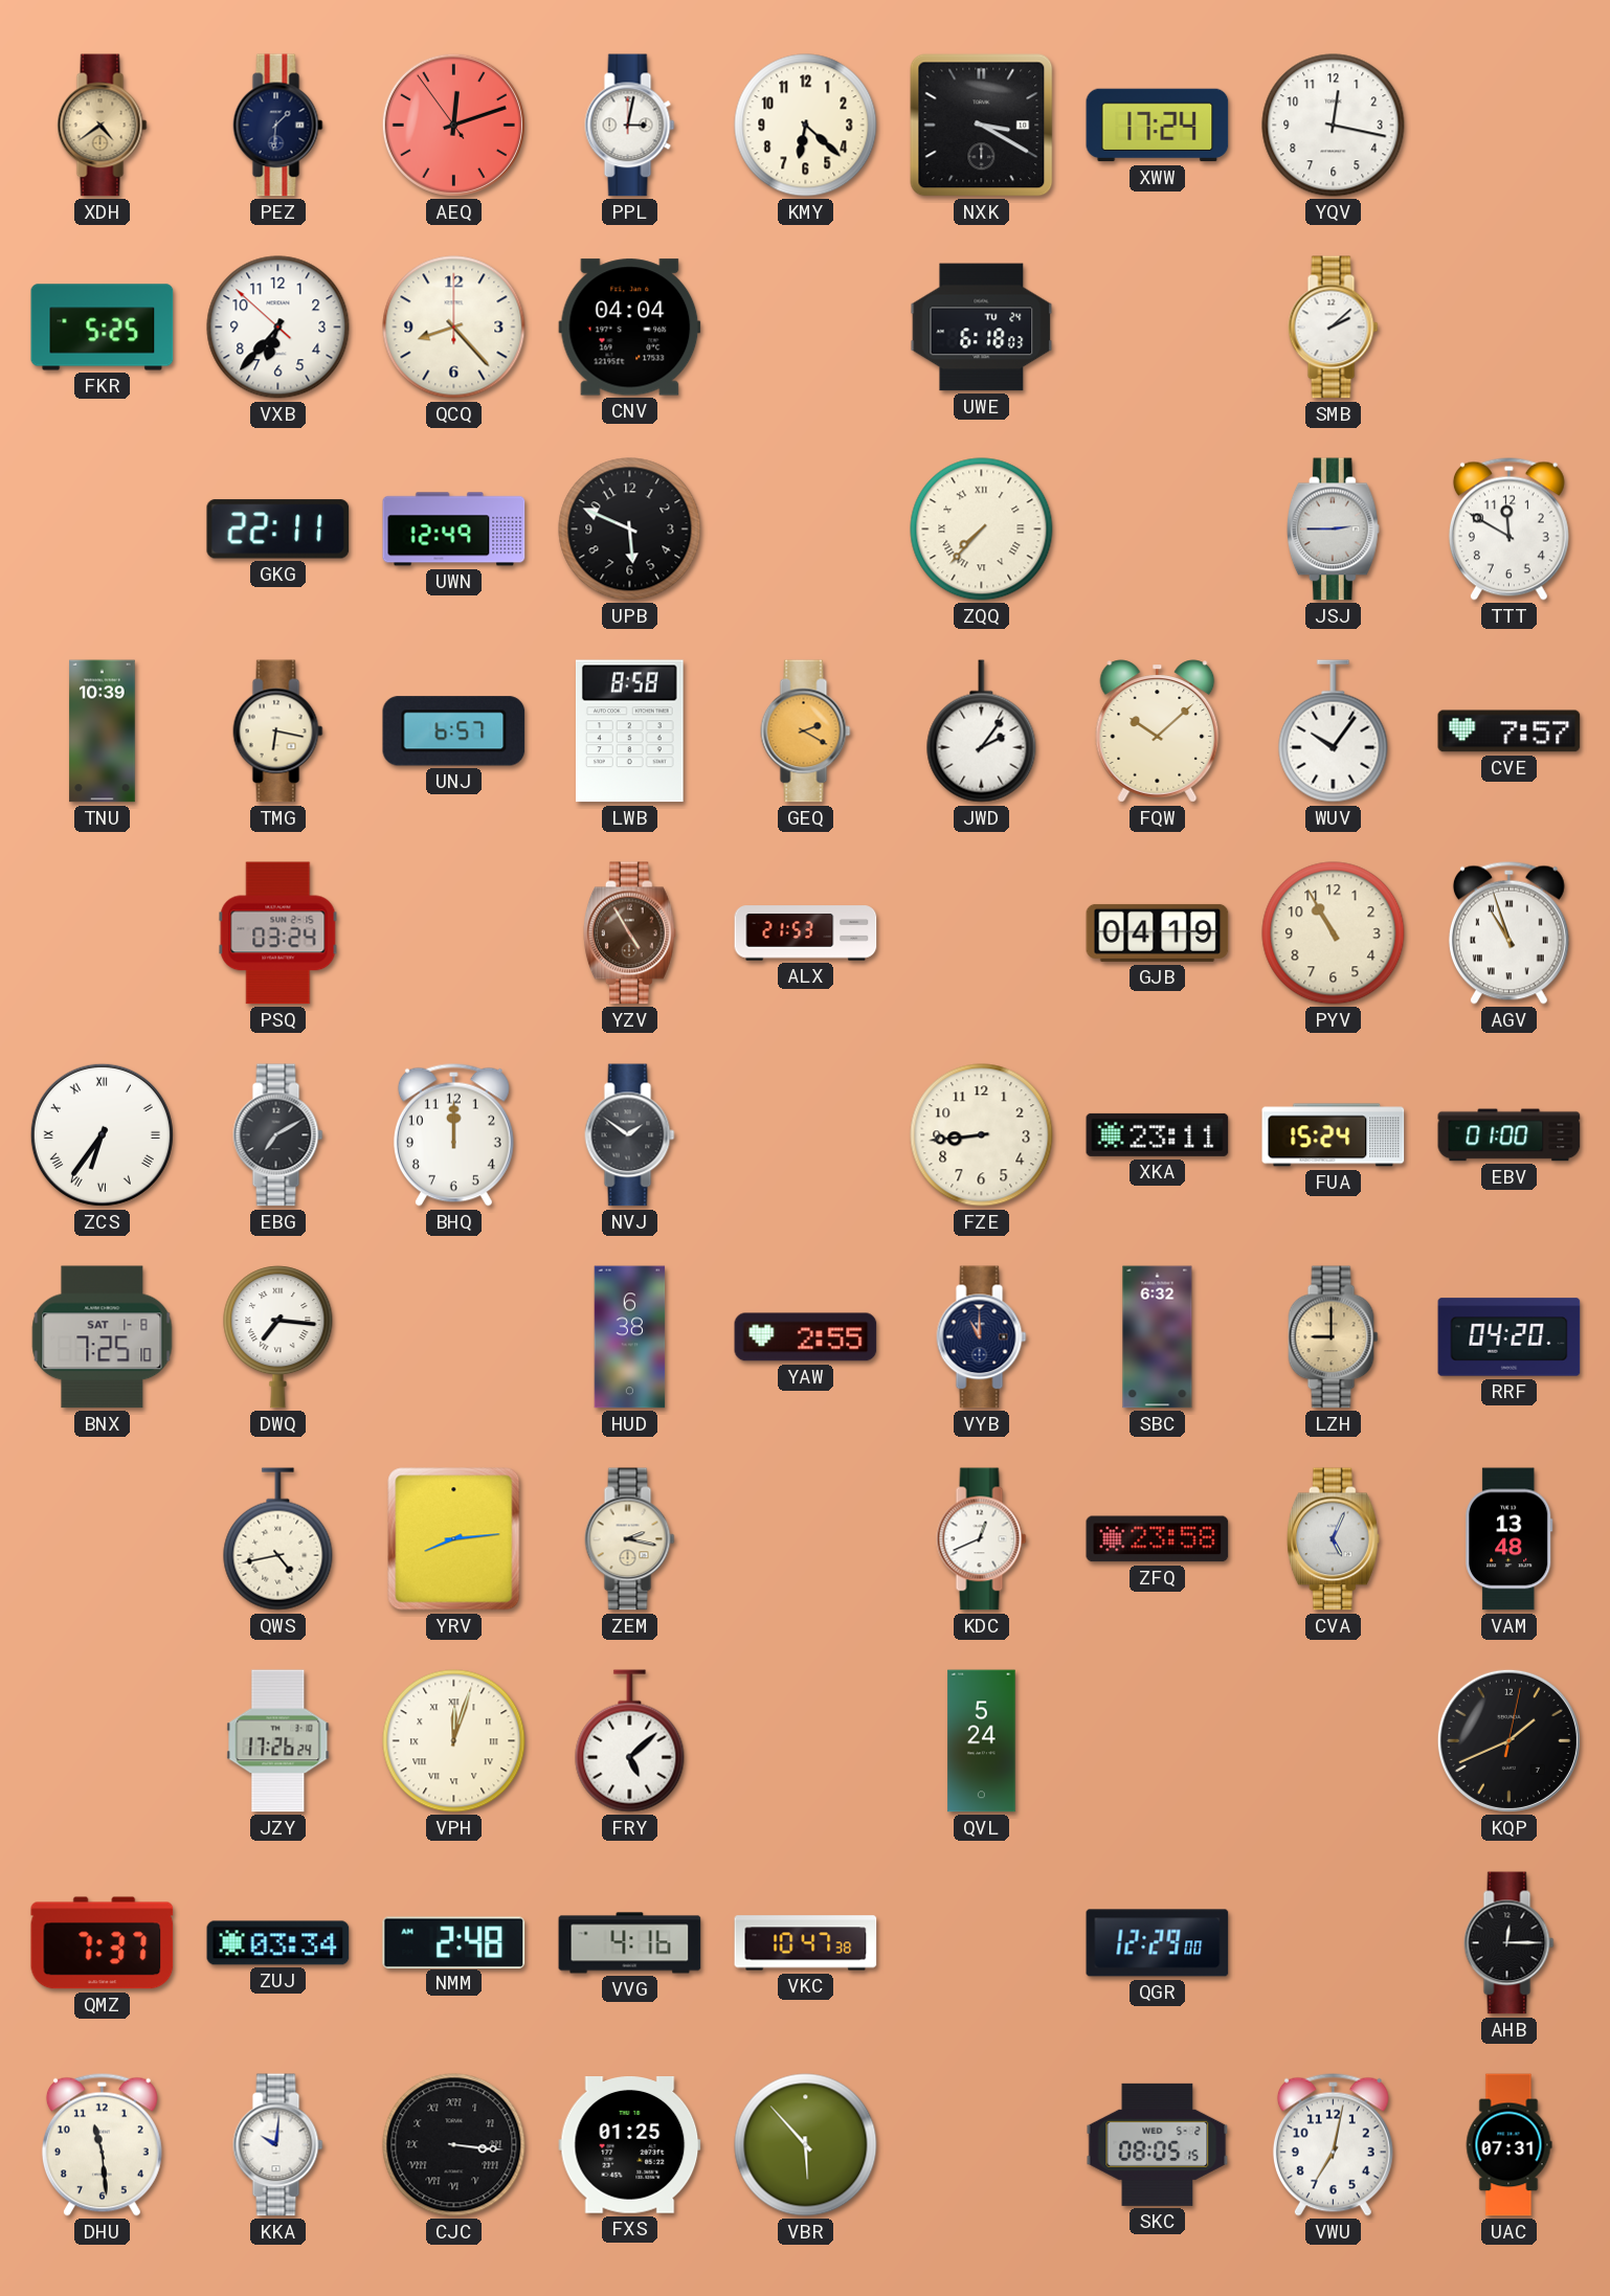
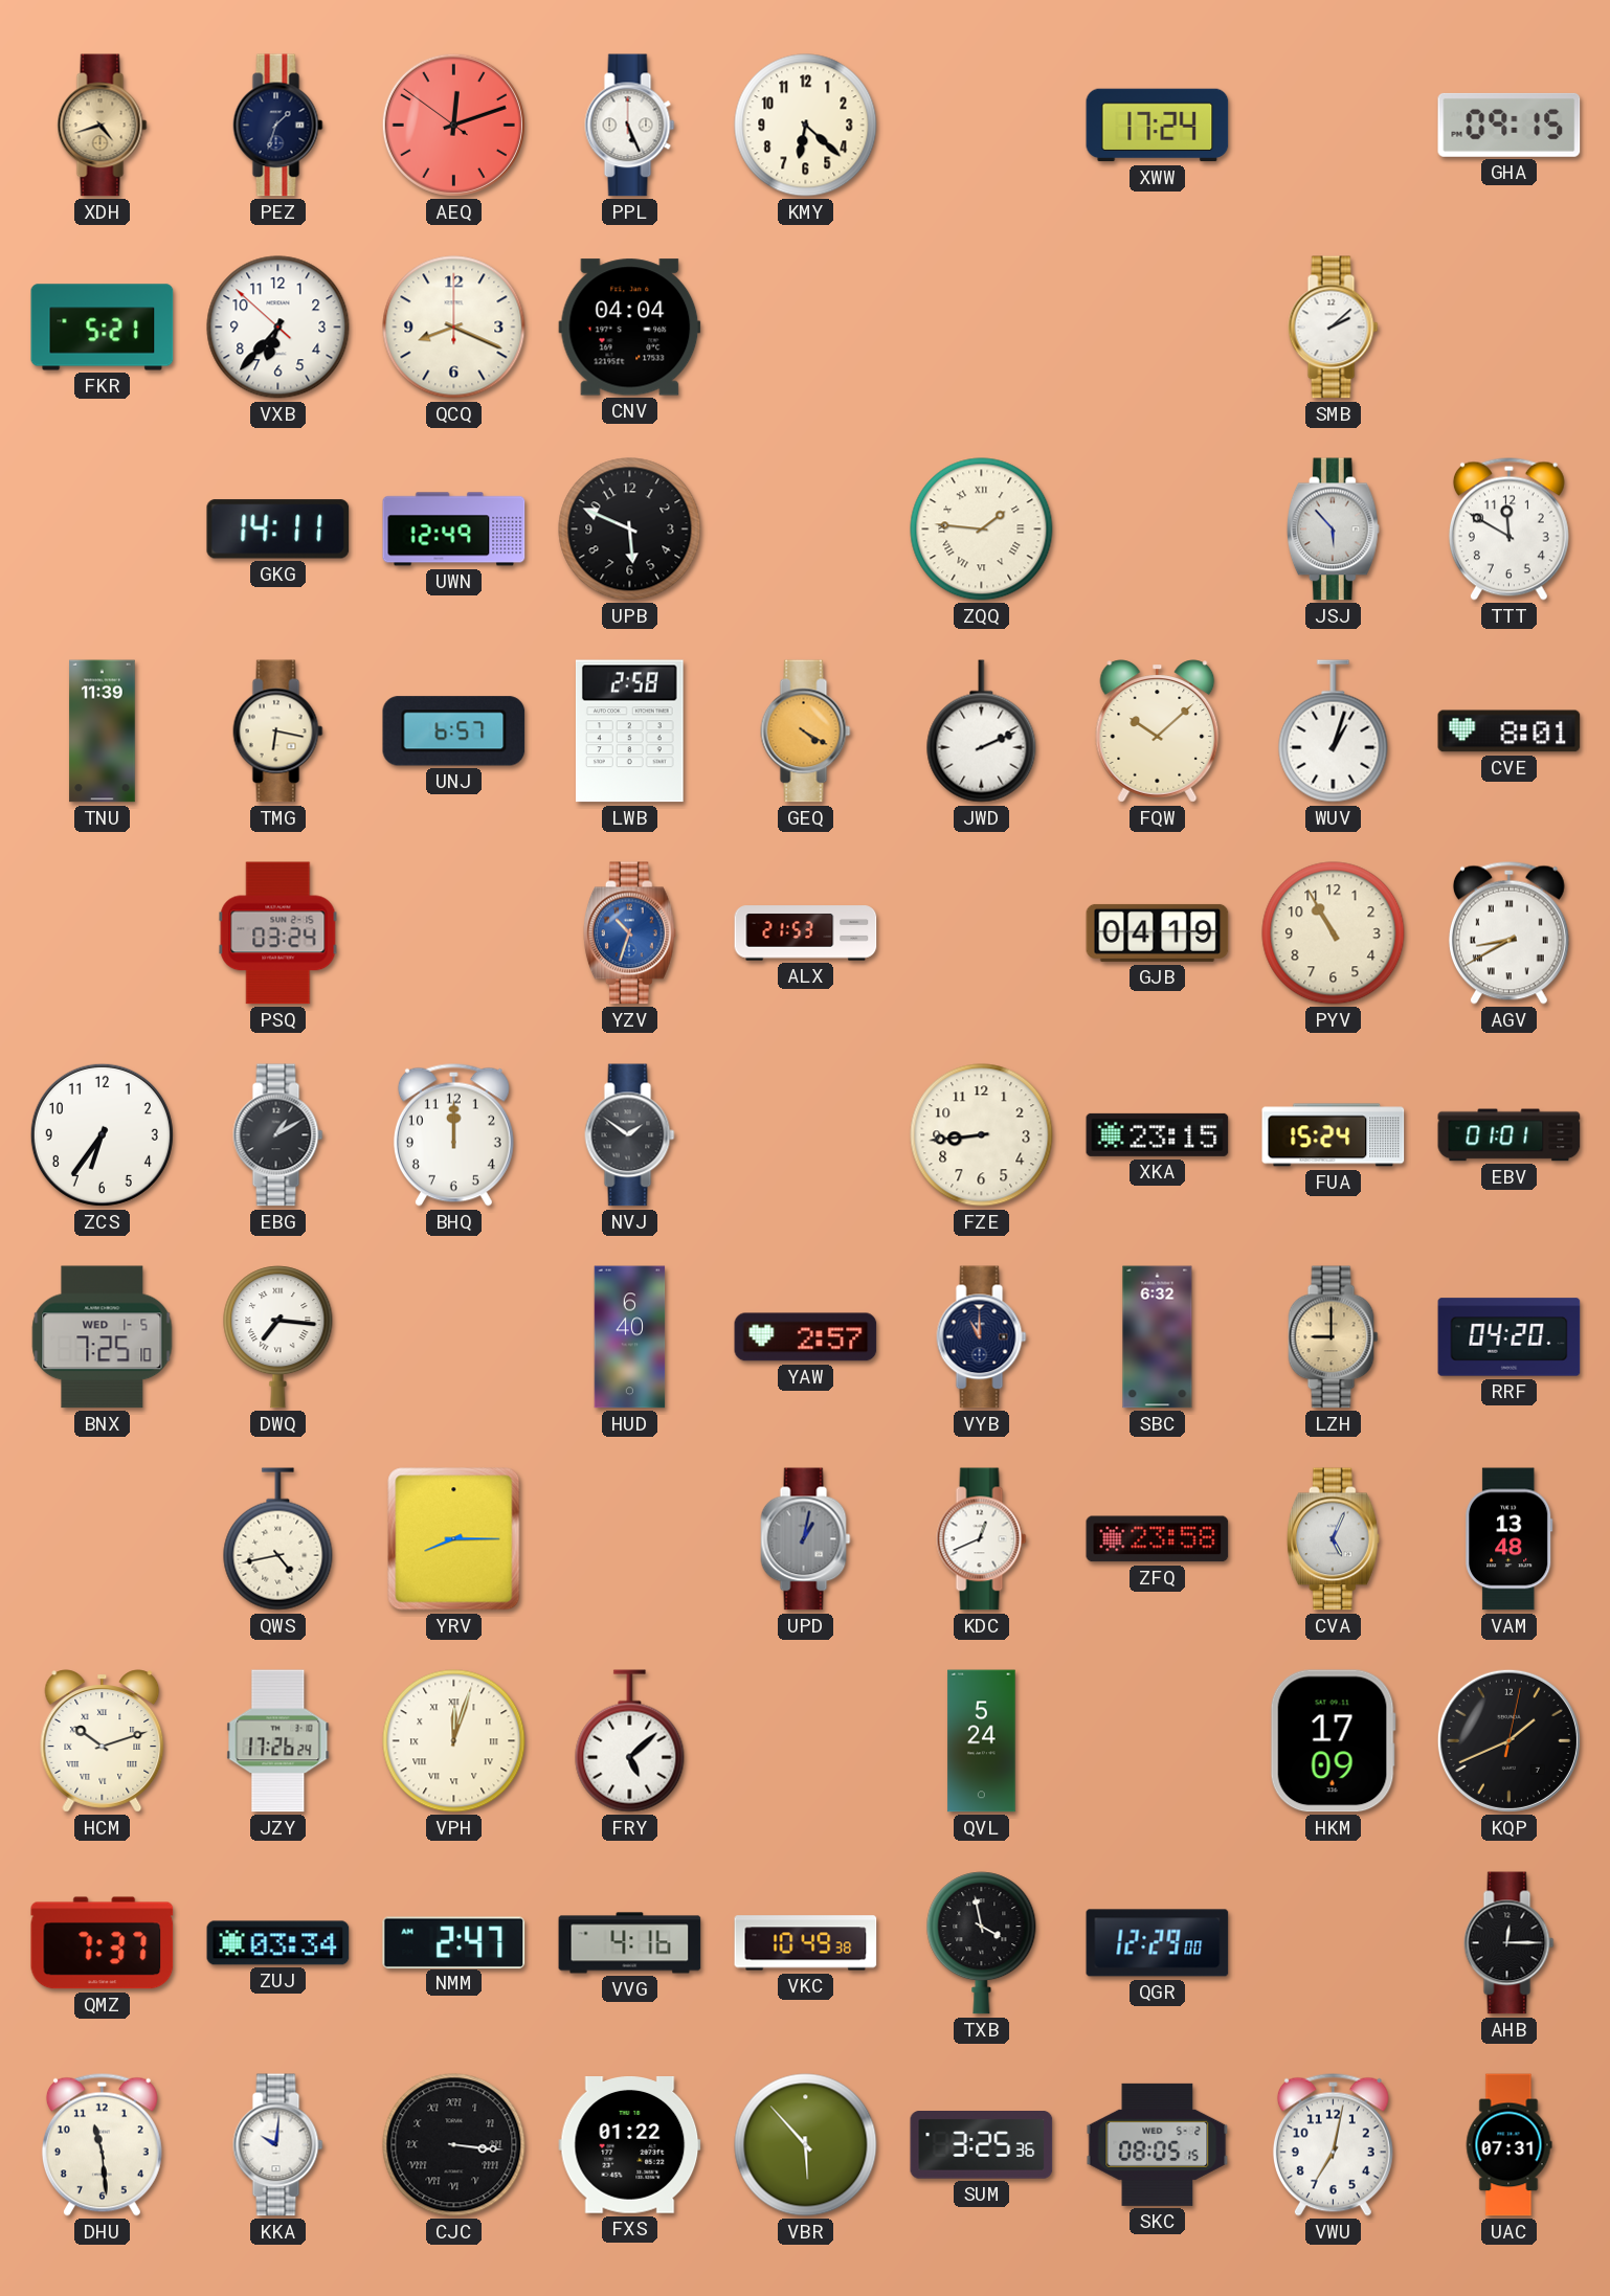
XDH: 4:39 -> 4:42
PEZ: 1:31 -> 1:33
AEQ: 12:11:54 -> 12:11:51
PPL: 3:02 -> 5:26
NXK: 3:20 -> none
YQV: 12:17 -> none
GHA: none -> 09:15
FKR: 5:25 -> 5:21
QCQ: 8:23 -> 8:19
UWE: 6:18 -> none
GKG: 22:11 -> 14:11
ZQQ: 7:37 -> 1:46
JSJ: 2:45 -> 5:53
TNU: 10:39 -> 11:39
LWB: 8:58 -> 2:58
GEQ: 2:20 -> 4:20
JWD: 2:06 -> 2:11
WUV: 10:06 -> 1:03
CVE: 7:57 -> 8:01
YZV: 4:55 -> 10:33
YZV dial: brown -> blue
AGV: 10:57 -> 8:40
ZCS numerals: Roman -> Arabic
EBG: 7:10 -> 1:10
XKA: 23:11 -> 23:15
EBV: 01:00 -> 01:01
BNX date: SAT 1-8 -> WED 1-5
HUD: 6:38 -> 6:40
YAW: 2:55 -> 2:57
YRV: 8:14 -> 8:15
ZEM: 2:17 -> none
UPD: none -> 1:02
HCM: none -> 10:12
HKM: none -> 17:09
NMM: 2:48 -> 2:47
VKC: 10:47 -> 10:49
TXB: none -> 3:58
FXS: 01:25 -> 01:22
SUM: none -> 3:25
